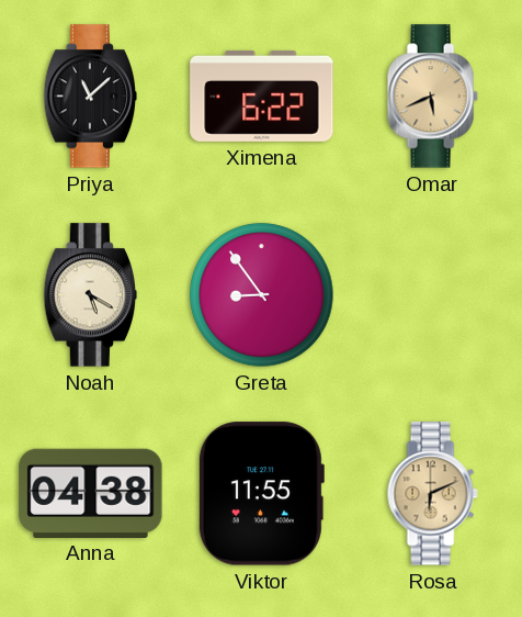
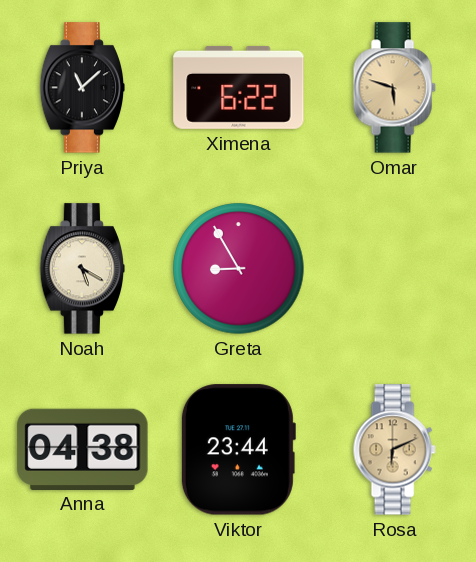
Omar: 5:41 -> 5:48
Greta: 8:54 -> 8:55
Viktor: 11:55 -> 23:44
